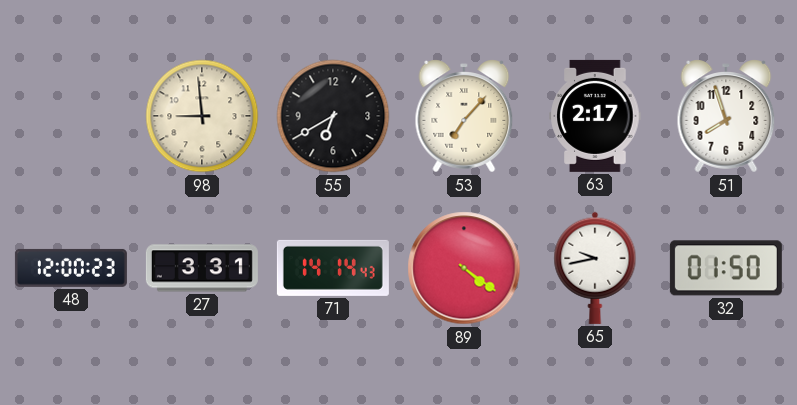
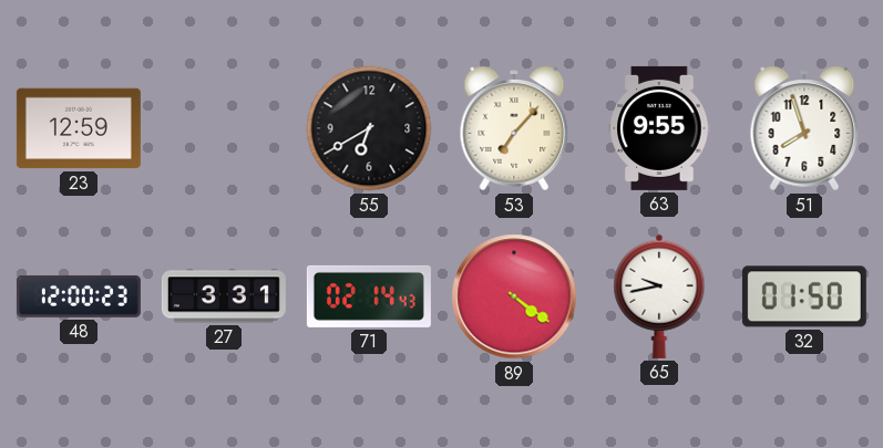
23: none -> 12:59
98: 8:59 -> none
63: 2:17 -> 9:55
71: 14:14 -> 02:14
